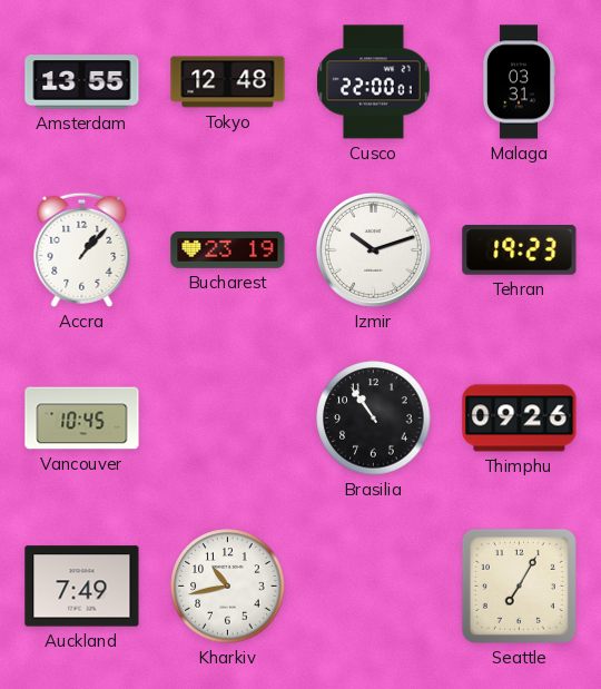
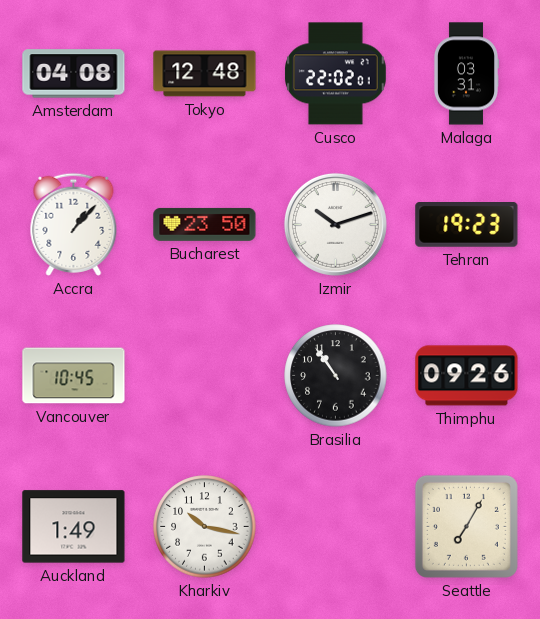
Amsterdam: 13:55 -> 04:08
Cusco: 22:00 -> 22:02
Bucharest: 23:19 -> 23:50
Auckland: 7:49 -> 1:49
Kharkiv: 10:43 -> 10:17
